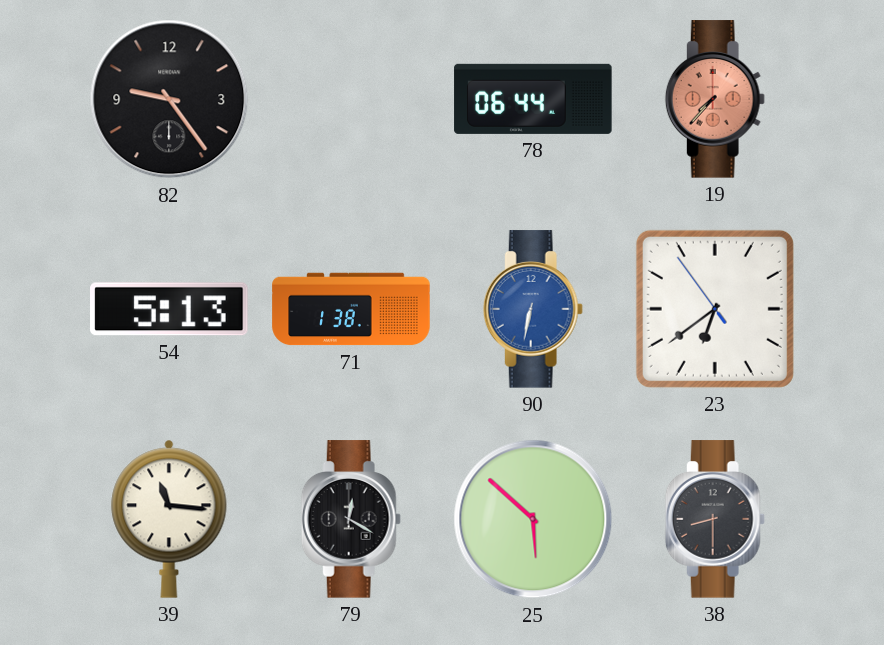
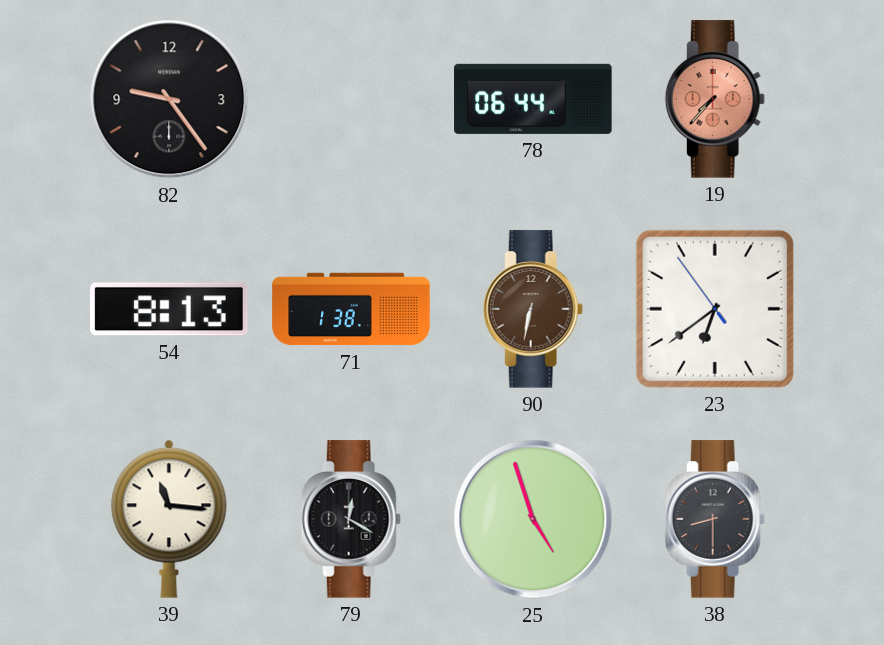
54: 5:13 -> 8:13
90 dial: blue -> brown
25: 5:52 -> 4:57
